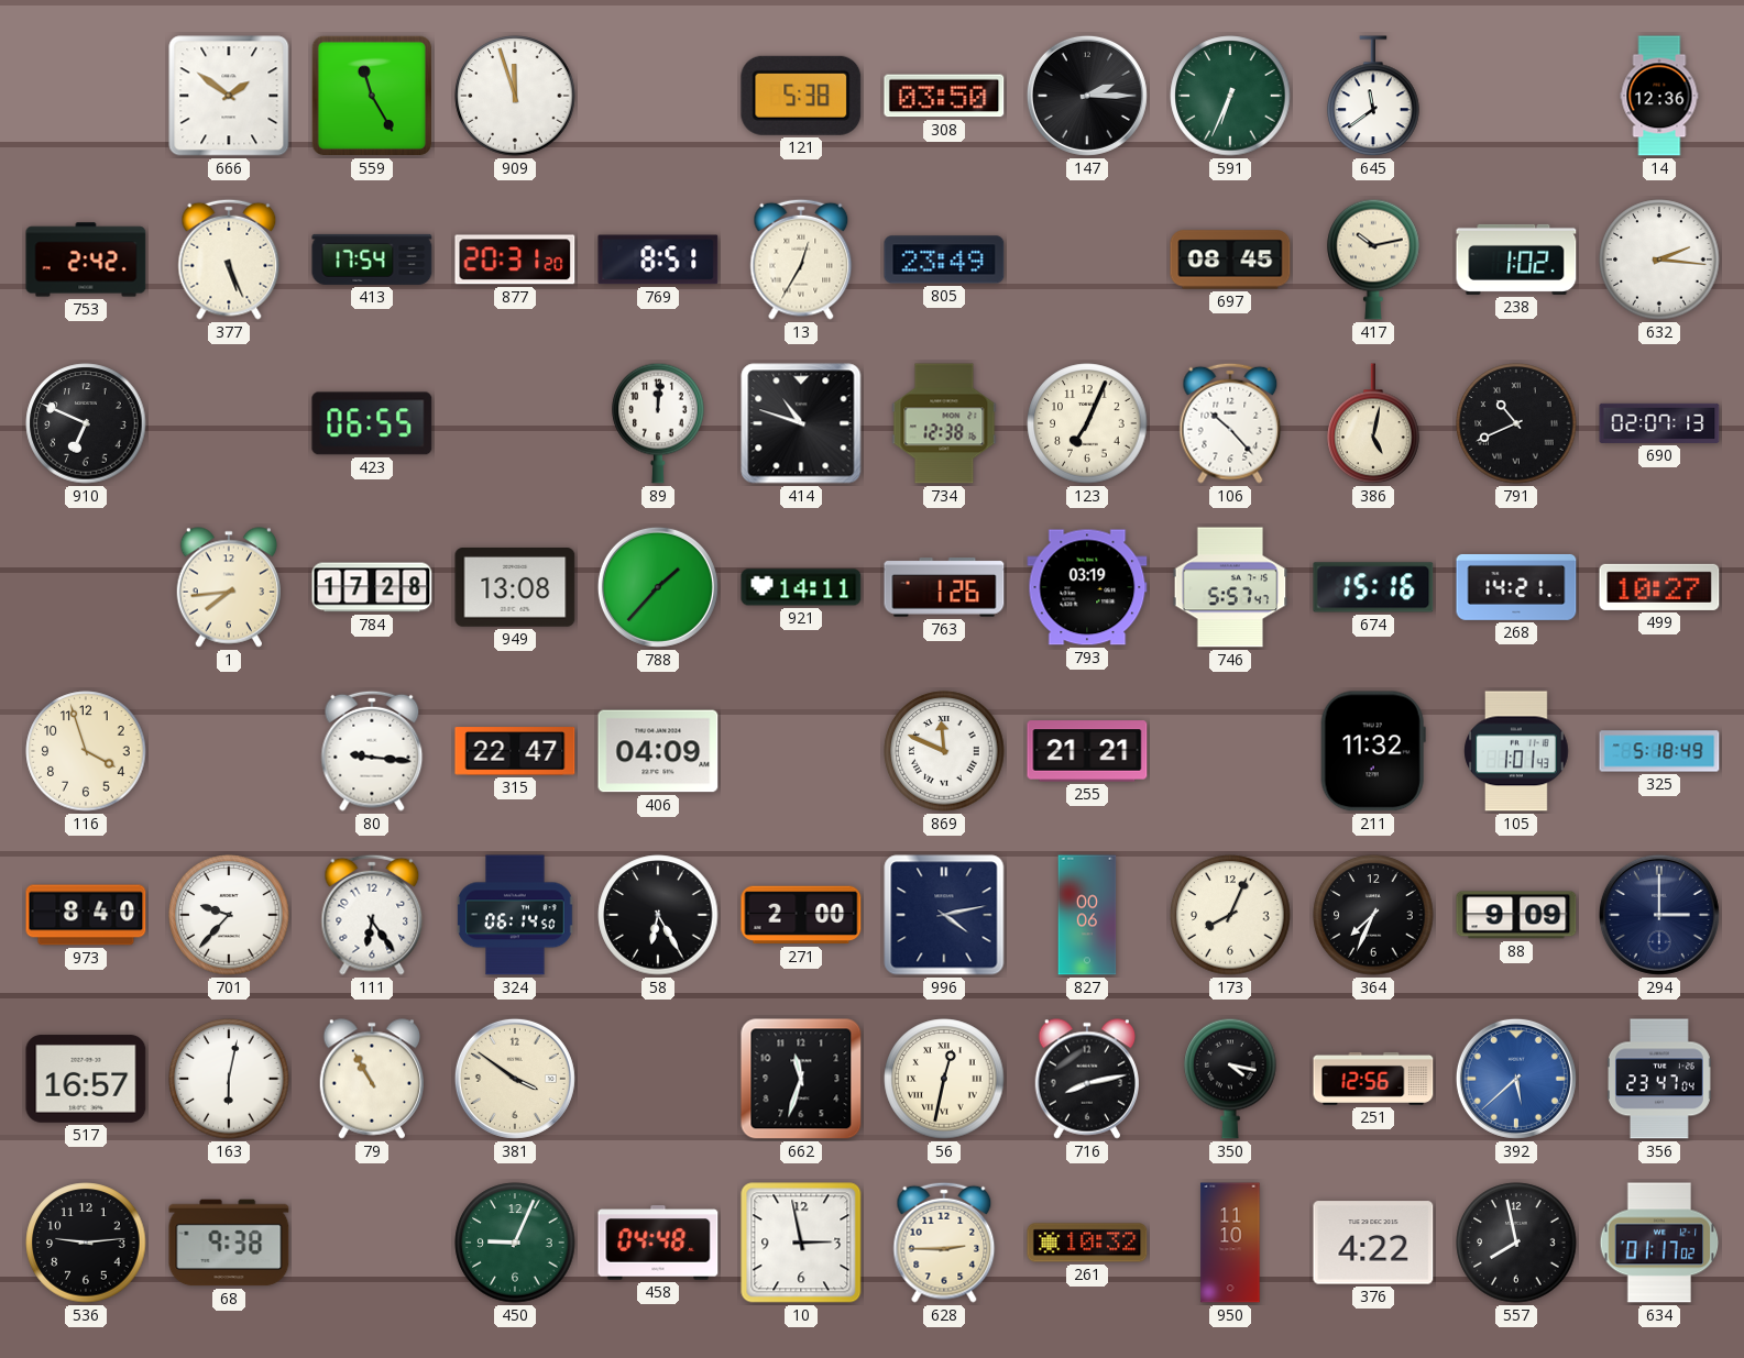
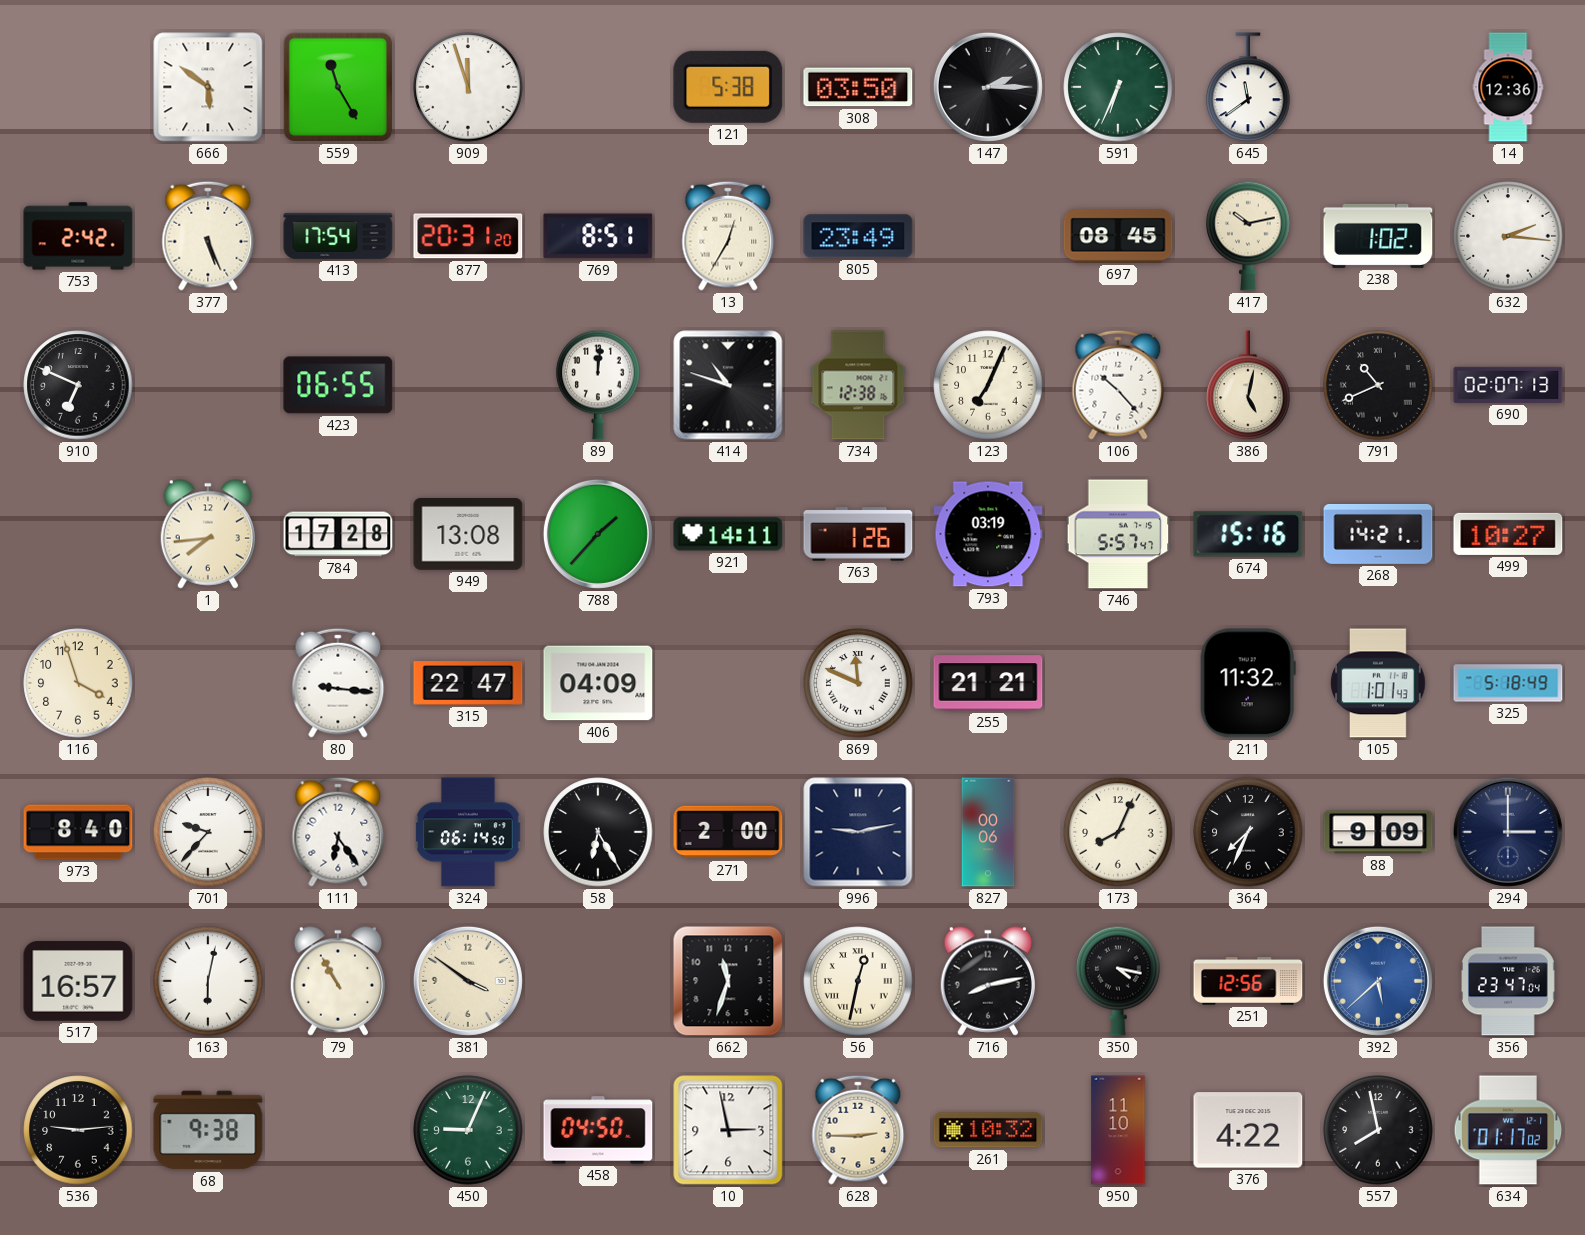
666: 1:51 -> 5:51
996: 4:13 -> 9:13
458: 04:48 -> 04:50
